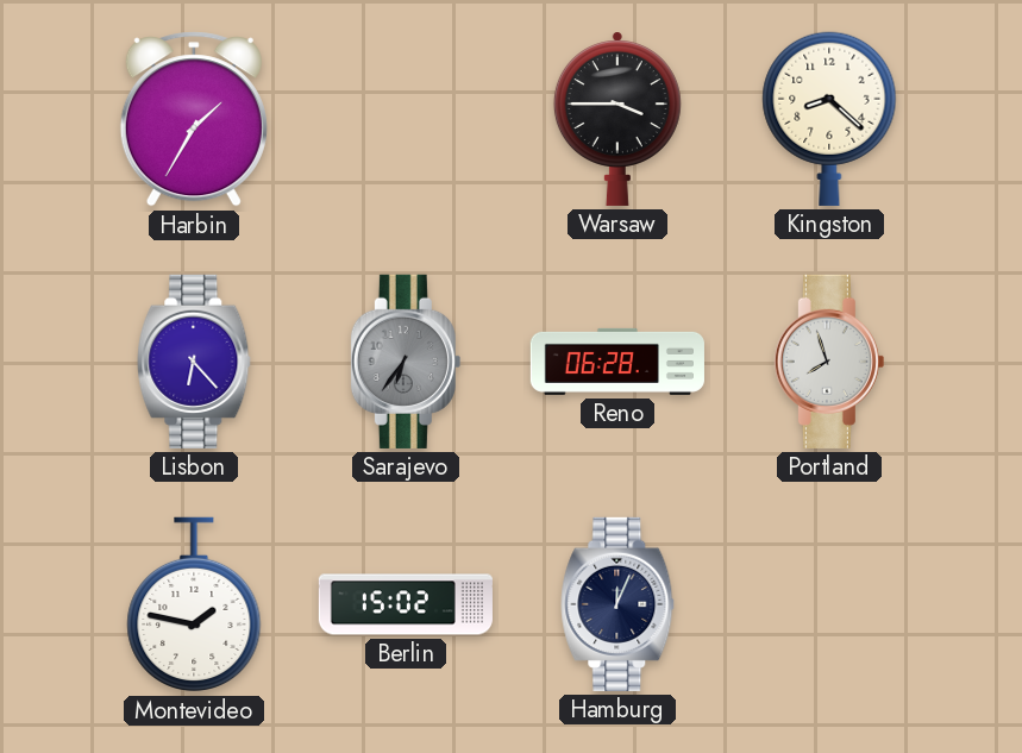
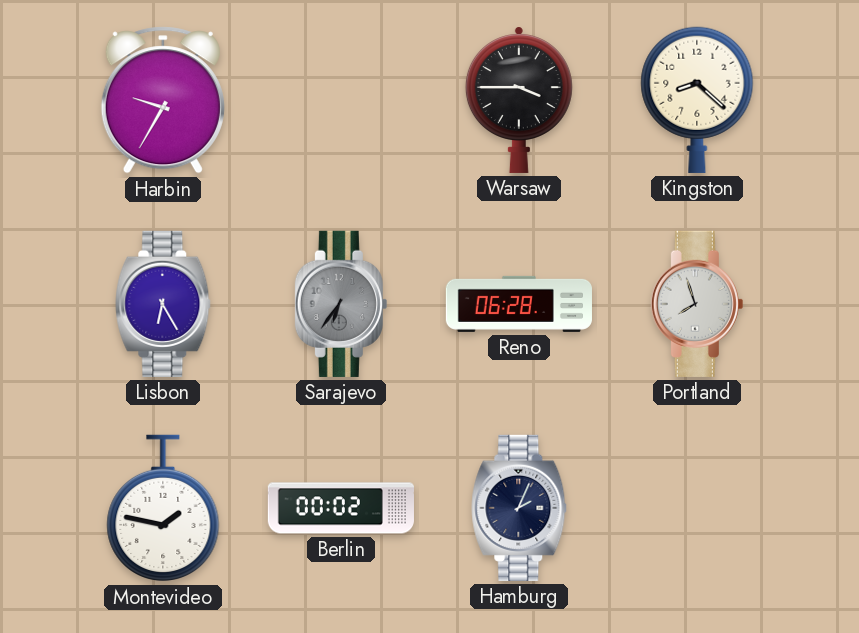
Harbin: 1:35 -> 9:35
Lisbon: 6:23 -> 6:25
Berlin: 15:02 -> 00:02
Hamburg: 12:04 -> 2:04
